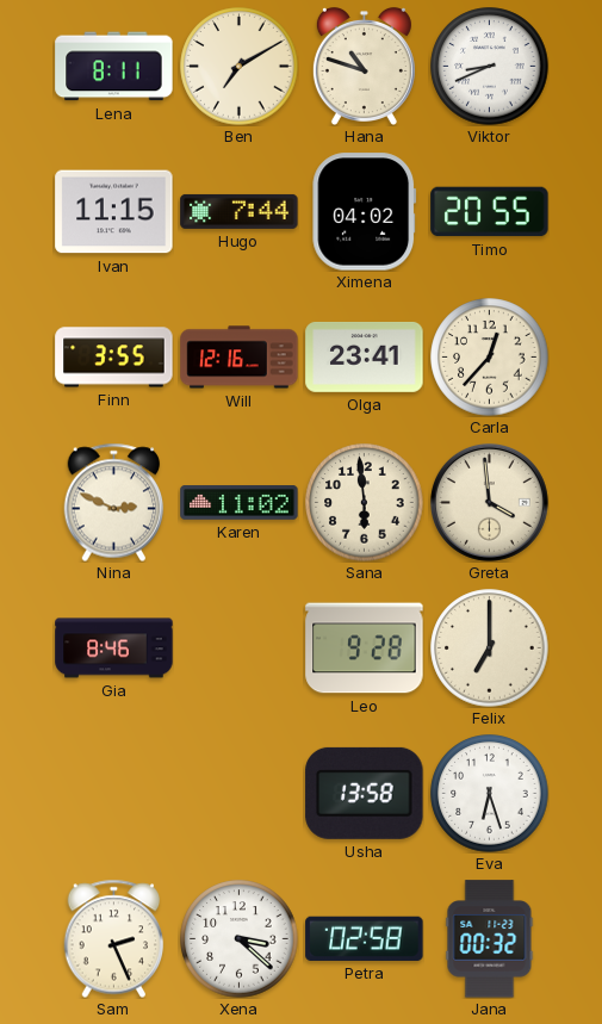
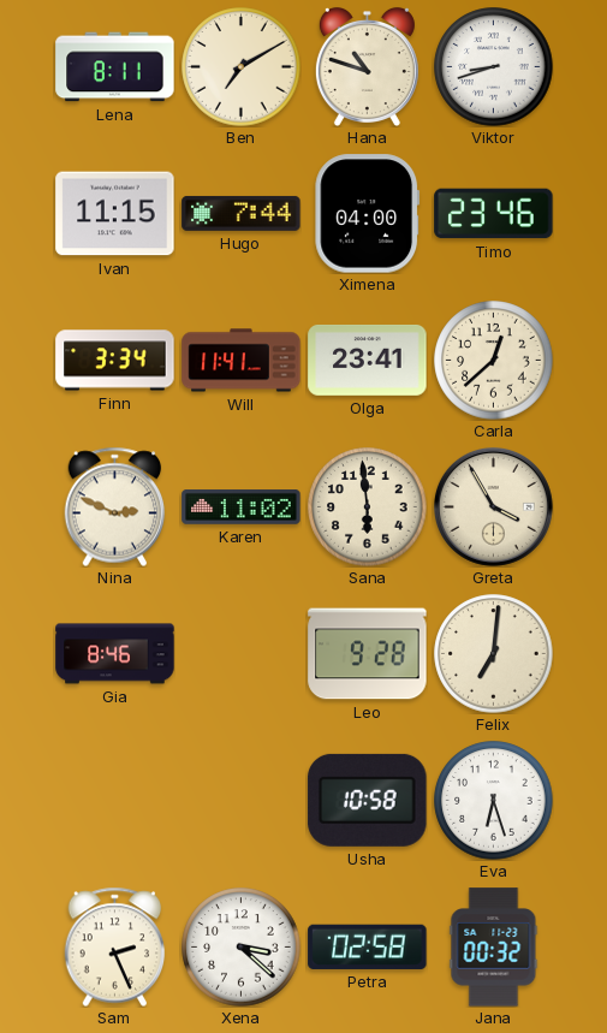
Viktor: 8:41 -> 8:42
Ximena: 04:02 -> 04:00
Timo: 20:55 -> 23:46
Finn: 3:55 -> 3:34
Will: 12:16 -> 11:41
Carla: 12:37 -> 12:38
Greta: 3:59 -> 3:55
Felix: 7:00 -> 7:01
Usha: 13:58 -> 10:58
